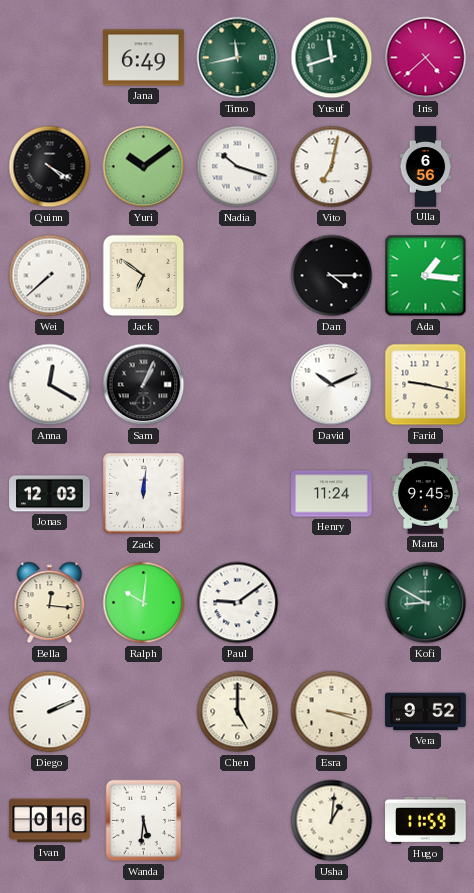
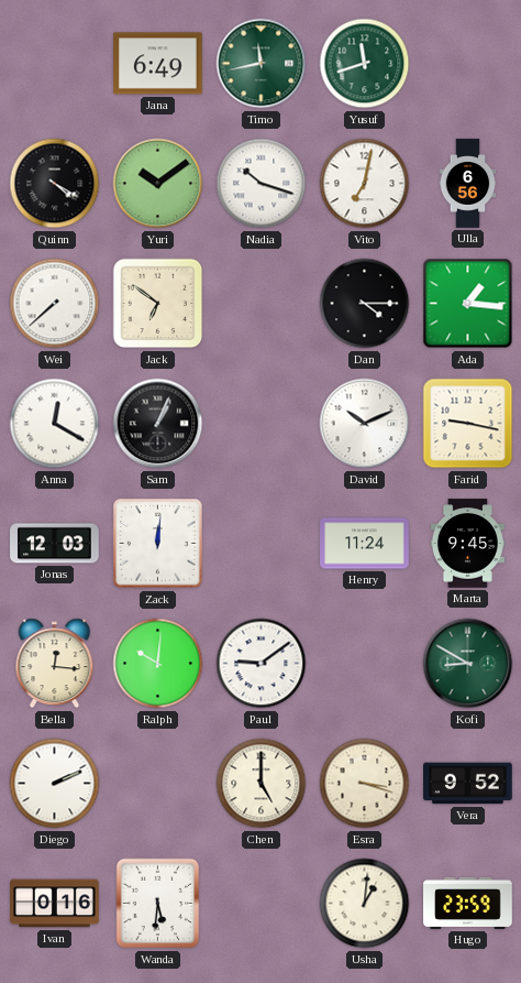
Iris: 4:38 -> none
Hugo: 11:59 -> 23:59
